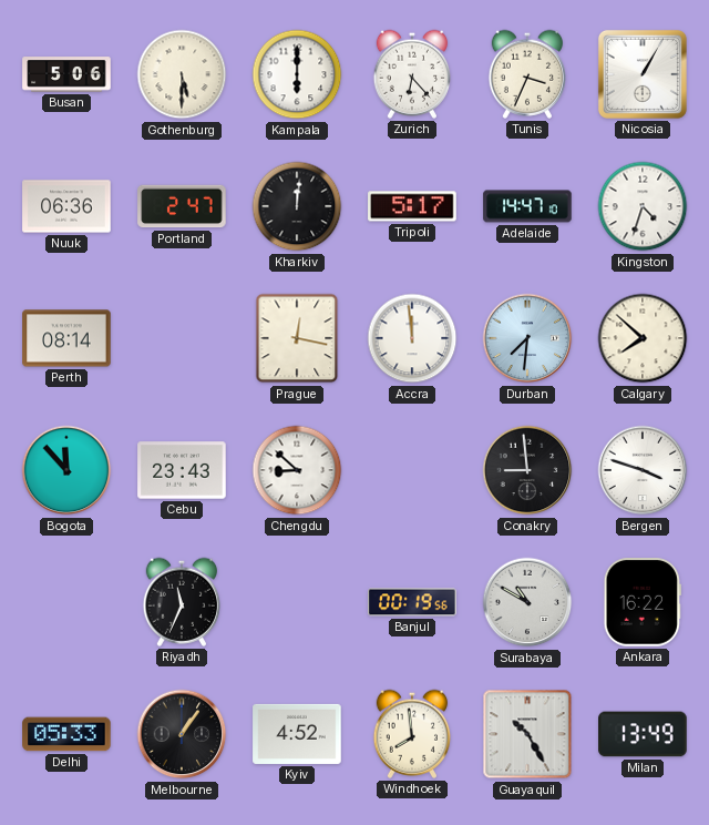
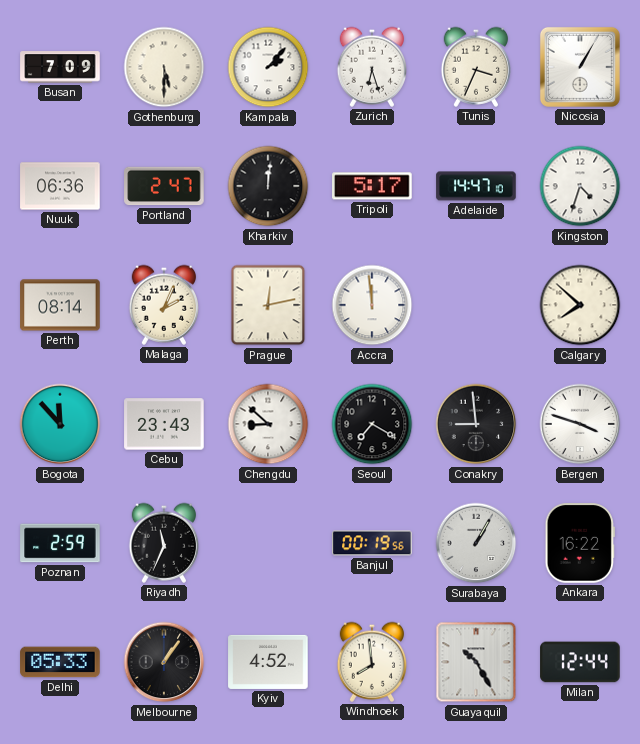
Busan: 5:06 -> 7:09
Kampala: 6:00 -> 2:07
Zurich: 6:23 -> 6:27
Malaga: none -> 2:04
Prague: 12:17 -> 12:13
Durban: 7:31 -> none
Seoul: none -> 7:20
Poznan: none -> 2:59
Surabaya: 10:50 -> 1:05
Milan: 13:49 -> 12:44
